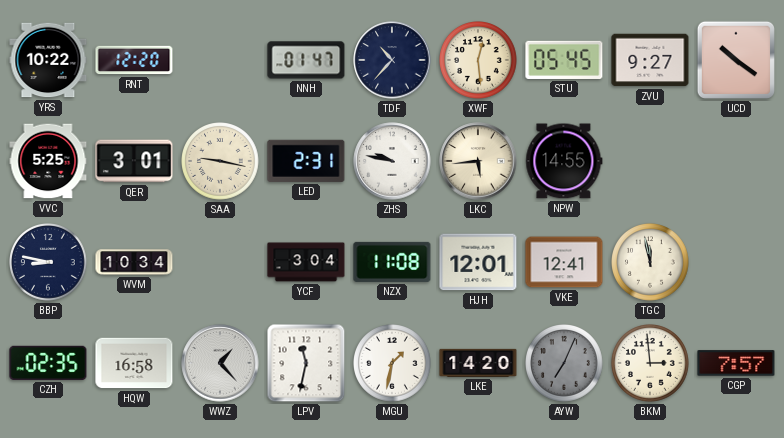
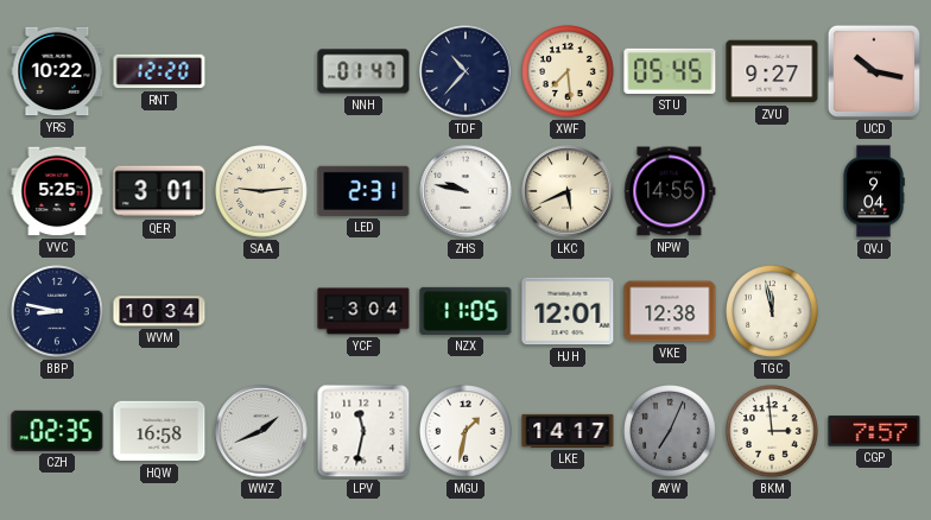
XWF: 12:29 -> 7:29
UCD: 10:21 -> 10:17
SAA: 9:17 -> 9:14
LKC: 5:44 -> 5:41
QVJ: none -> 9:04
NZX: 11:08 -> 11:05
VKE: 12:41 -> 12:38
WWZ: 1:23 -> 1:41
LKE: 14:20 -> 14:17
